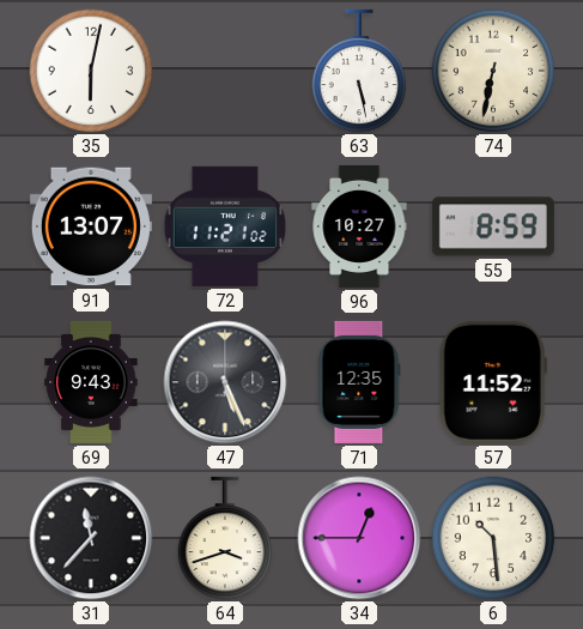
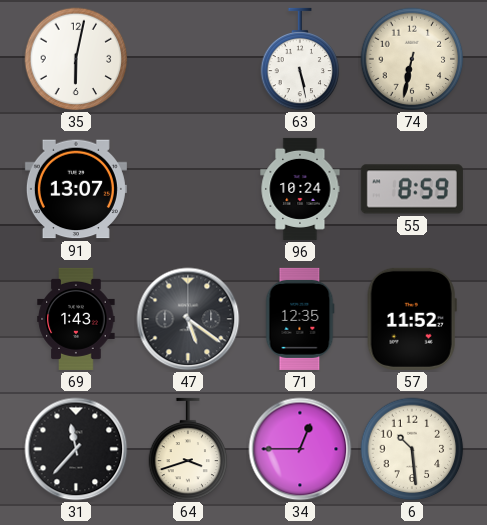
72: 11:21 -> none
96: 10:27 -> 10:24
69: 9:43 -> 1:43
47: 5:26 -> 5:21
